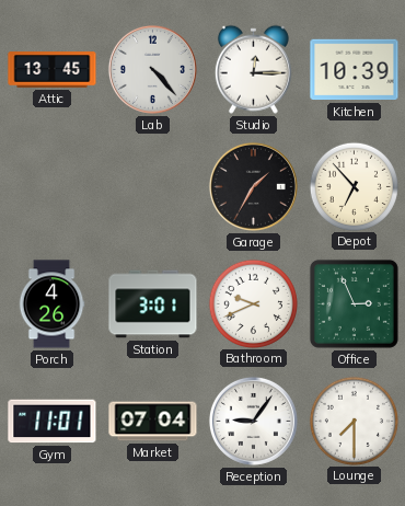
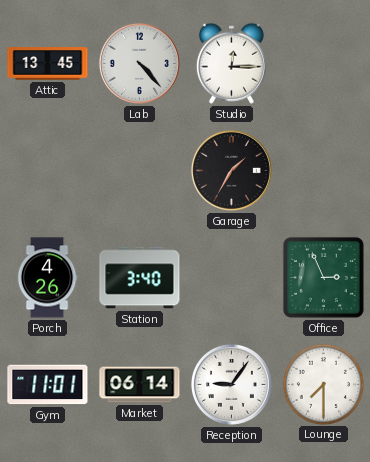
Kitchen: 10:39 -> none
Depot: 6:53 -> none
Station: 3:01 -> 3:40
Bathroom: 9:41 -> none
Market: 07:04 -> 06:14
